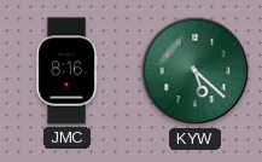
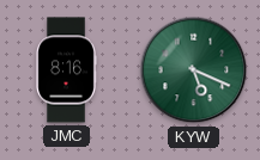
KYW: 5:22 -> 5:19
